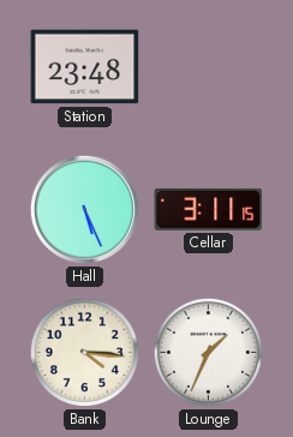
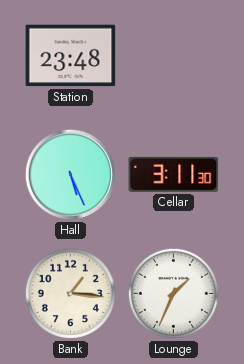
Cellar: 3:11:15 -> 3:11:30
Bank: 4:16 -> 1:16
